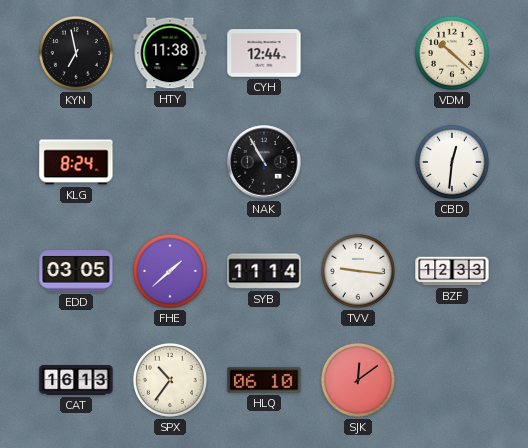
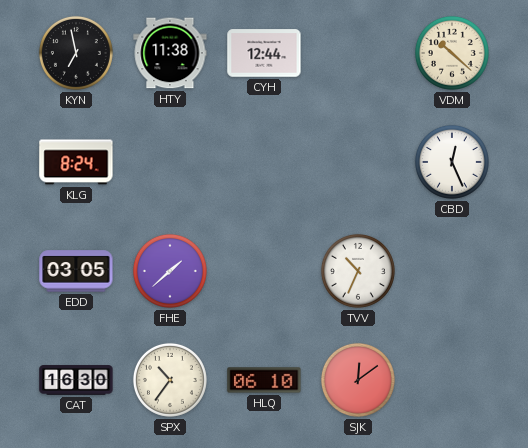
NAK: 10:55 -> none
CBD: 12:31 -> 12:26
SYB: 11:14 -> none
TVV: 9:16 -> 10:34
BZF: 12:33 -> none
CAT: 16:13 -> 16:30
